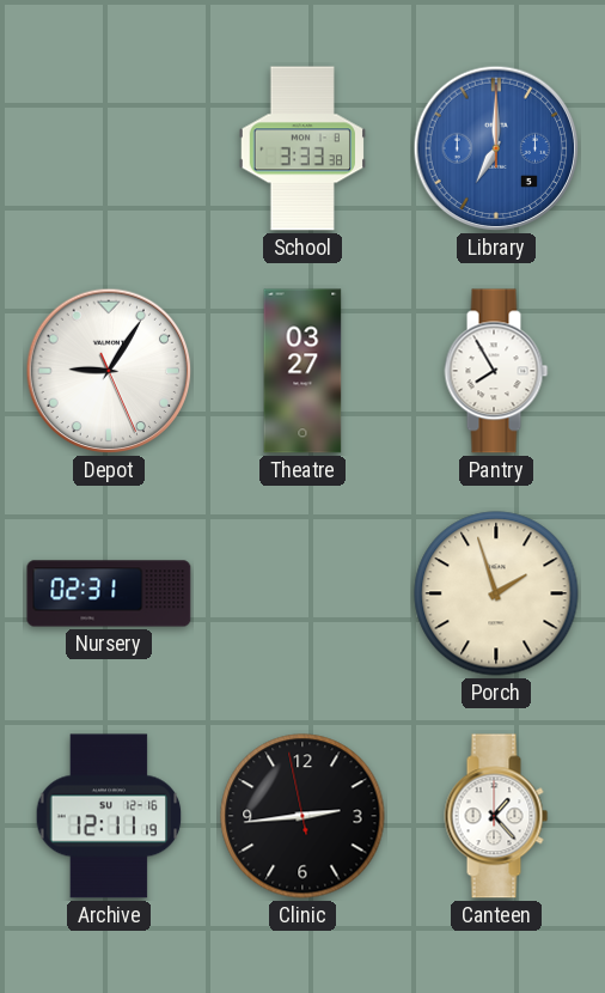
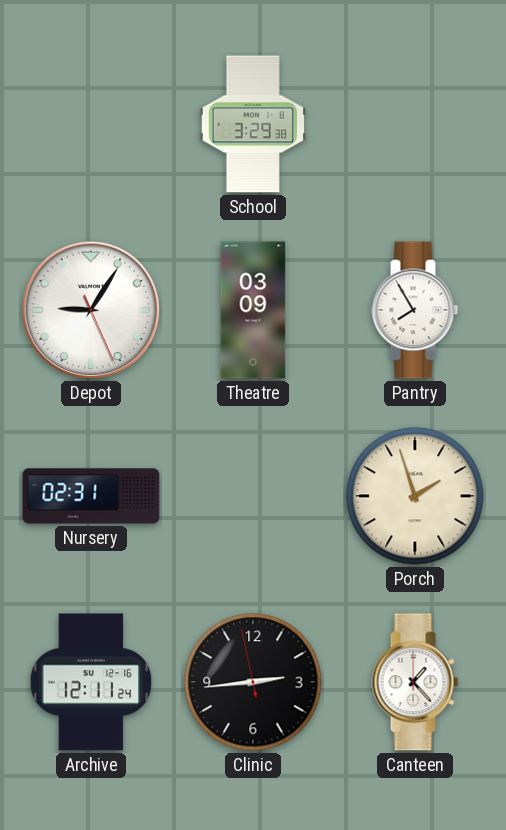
School: 3:33 -> 3:29
Library: 7:00 -> none
Theatre: 03:27 -> 03:09
Archive: 12:11:19 -> 12:11:24
